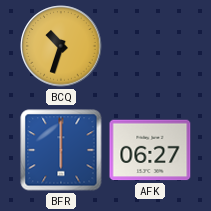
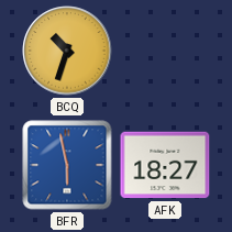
BFR: 6:00 -> 5:58
AFK: 06:27 -> 18:27
